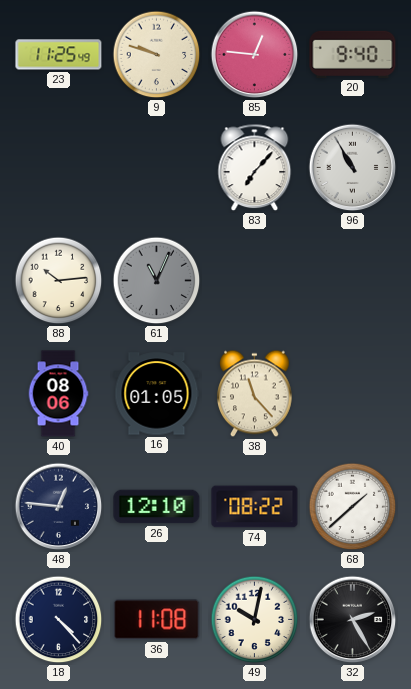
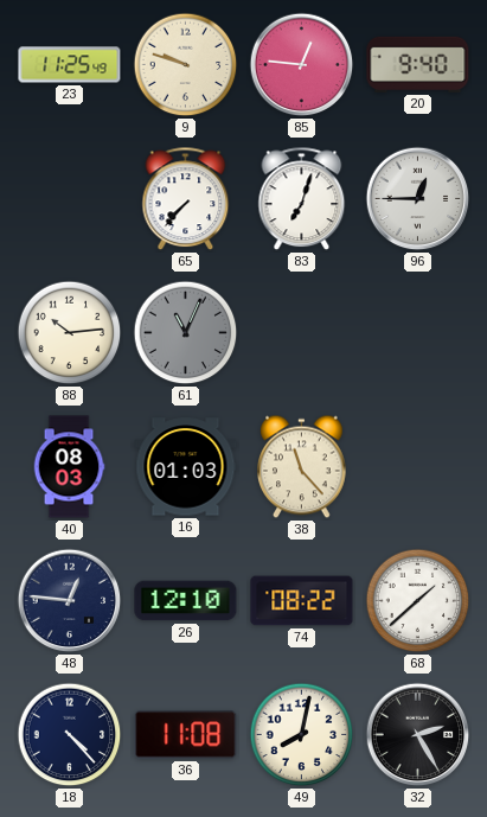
65: none -> 7:37
83: 7:07 -> 7:03
96: 10:55 -> 12:45
40: 08:06 -> 08:03
16: 01:05 -> 01:03
49: 10:02 -> 8:02
